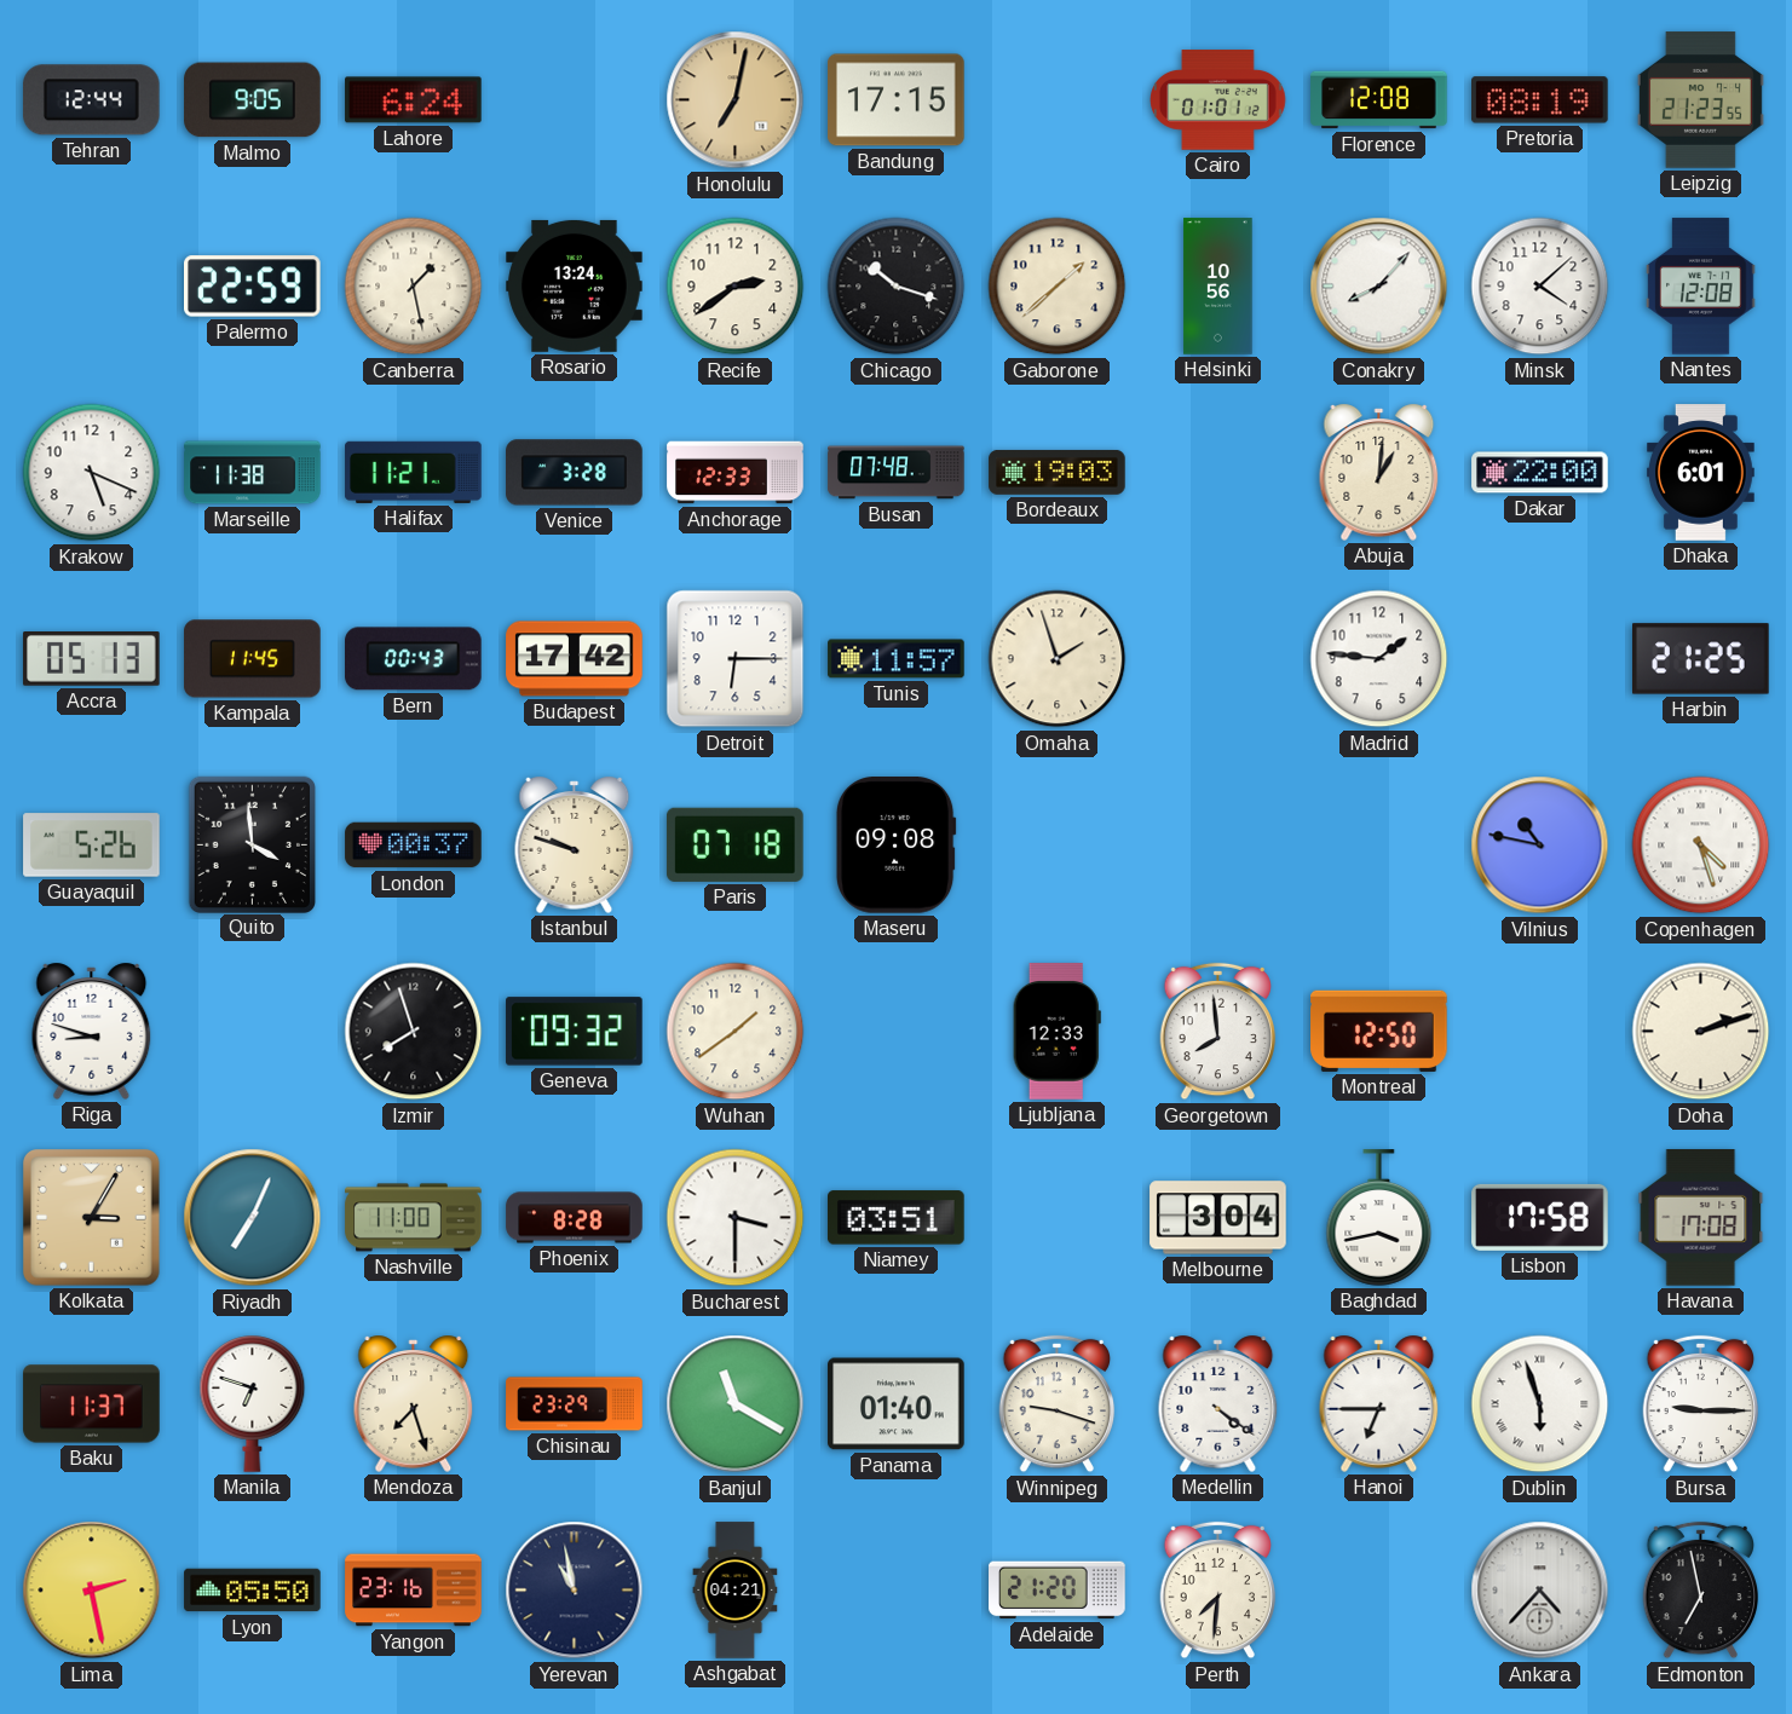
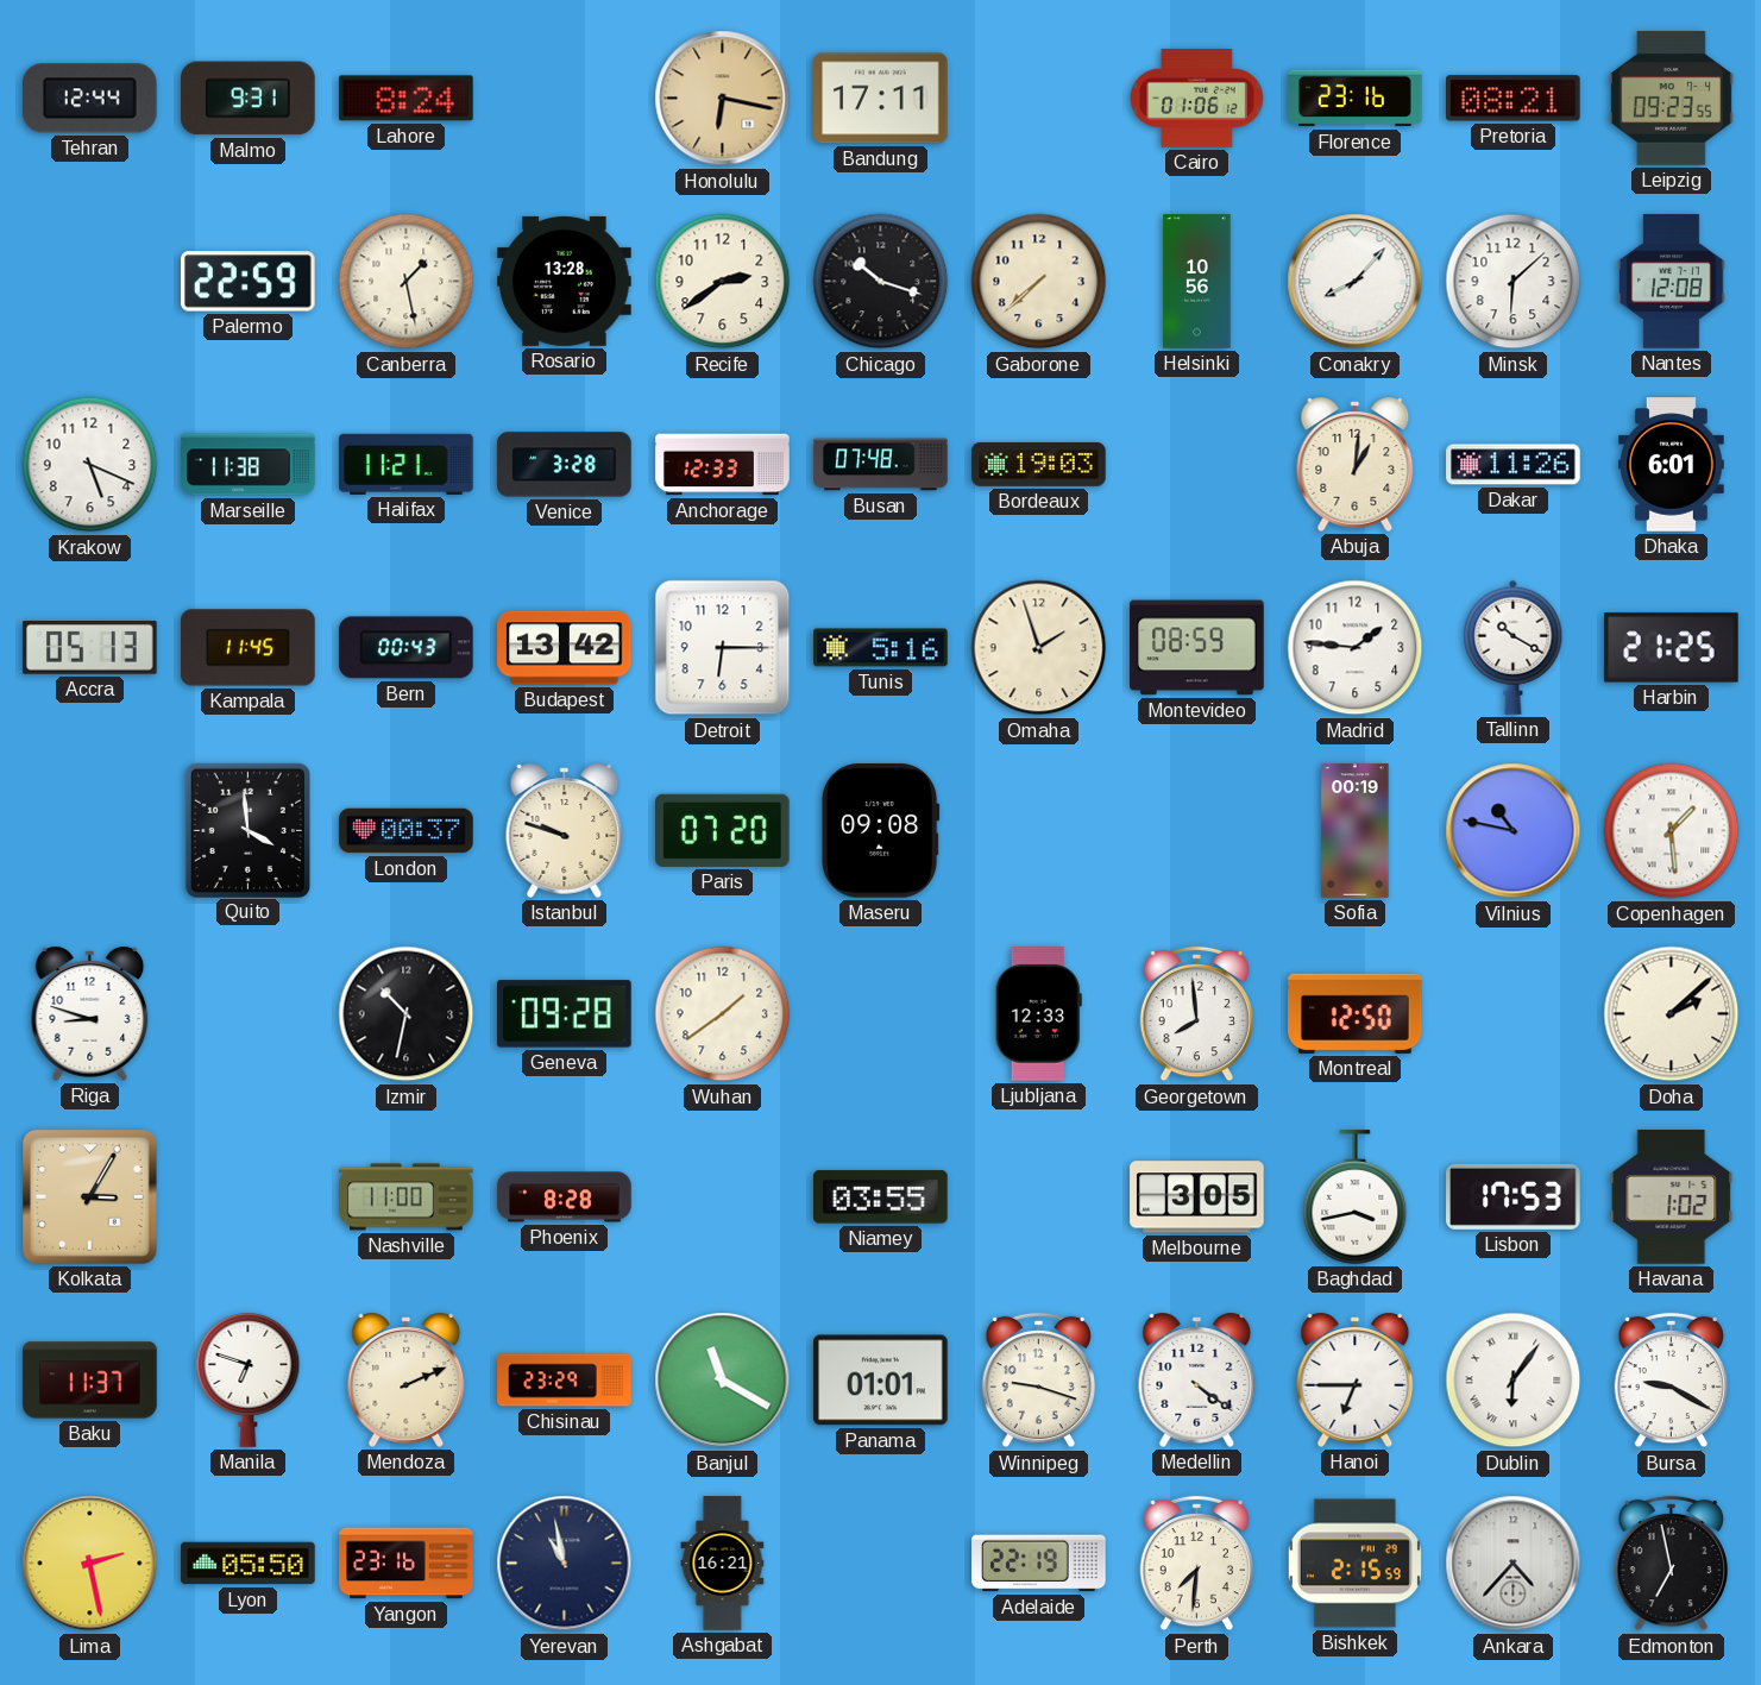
Malmo: 9:05 -> 9:31
Lahore: 6:24 -> 8:24
Honolulu: 7:02 -> 6:17
Bandung: 17:15 -> 17:11
Cairo: 01:01 -> 01:06
Florence: 12:08 -> 23:16
Pretoria: 08:19 -> 08:21
Leipzig: 21:23 -> 09:23
Rosario: 13:24 -> 13:28
Gaborone: 1:38 -> 7:38
Minsk: 4:08 -> 6:08
Dakar: 22:00 -> 11:26
Budapest: 17:42 -> 13:42
Tunis: 11:57 -> 5:16
Montevideo: none -> 08:59
Tallinn: none -> 10:20
Guayaquil: 5:26 -> none
Paris: 07:18 -> 07:20
Sofia: none -> 00:19
Copenhagen: 4:27 -> 1:29
Izmir: 7:57 -> 10:32
Geneva: 09:32 -> 09:28
Doha: 2:12 -> 2:08
Riyadh: 7:04 -> none
Bucharest: 3:30 -> none
Niamey: 03:51 -> 03:55
Melbourne: 3:04 -> 3:05
Lisbon: 17:58 -> 17:53
Havana: 17:08 -> 1:02
Mendoza: 7:27 -> 2:11
Panama: 01:40 -> 01:01
Dublin: 5:57 -> 6:06
Bursa: 9:15 -> 9:20
Ashgabat: 04:21 -> 16:21
Adelaide: 21:20 -> 22:19
Bishkek: none -> 2:15
